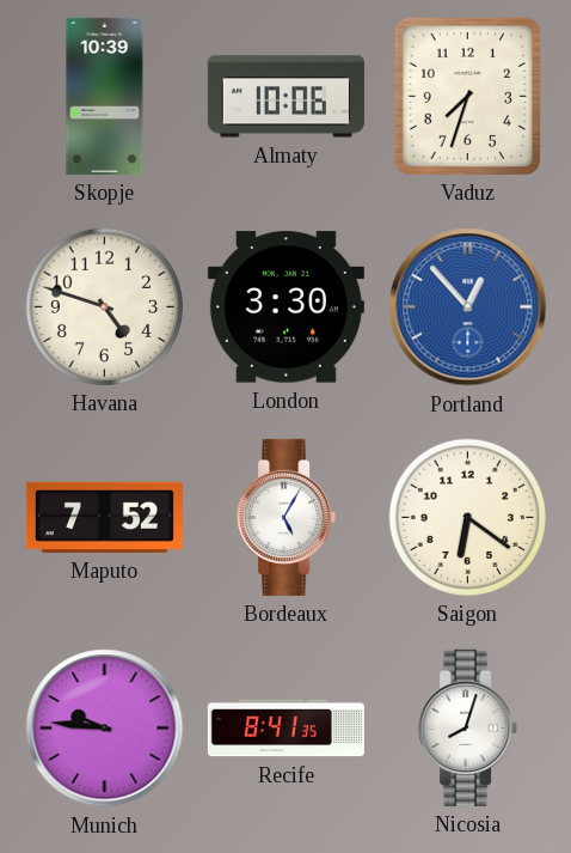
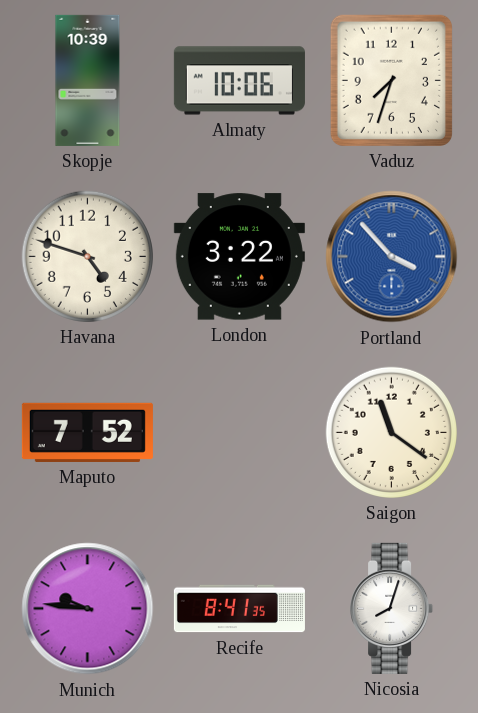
London: 3:30 -> 3:22
Portland: 12:53 -> 3:53
Bordeaux: 5:05 -> none
Saigon: 6:21 -> 11:21
